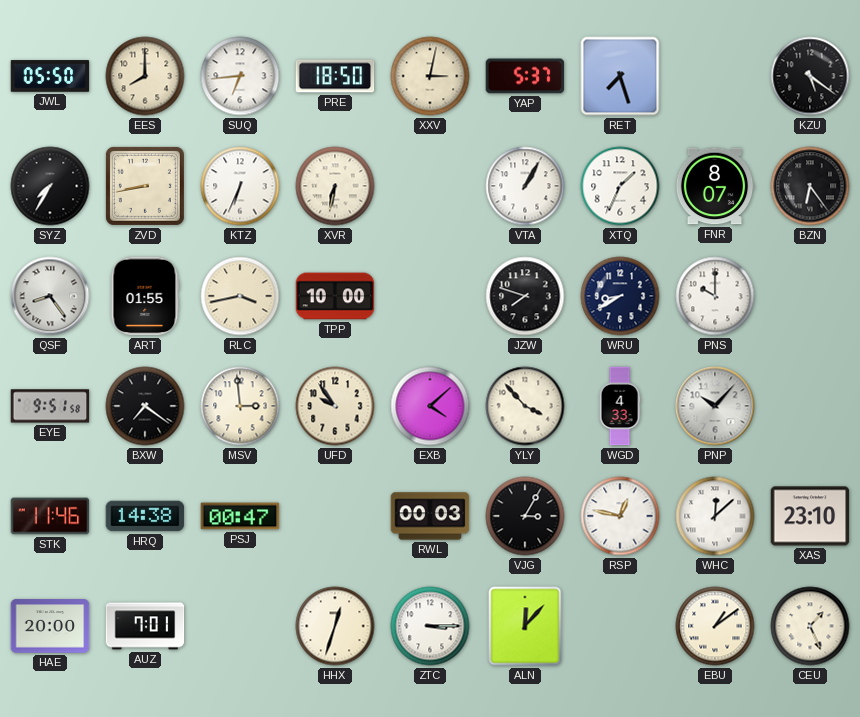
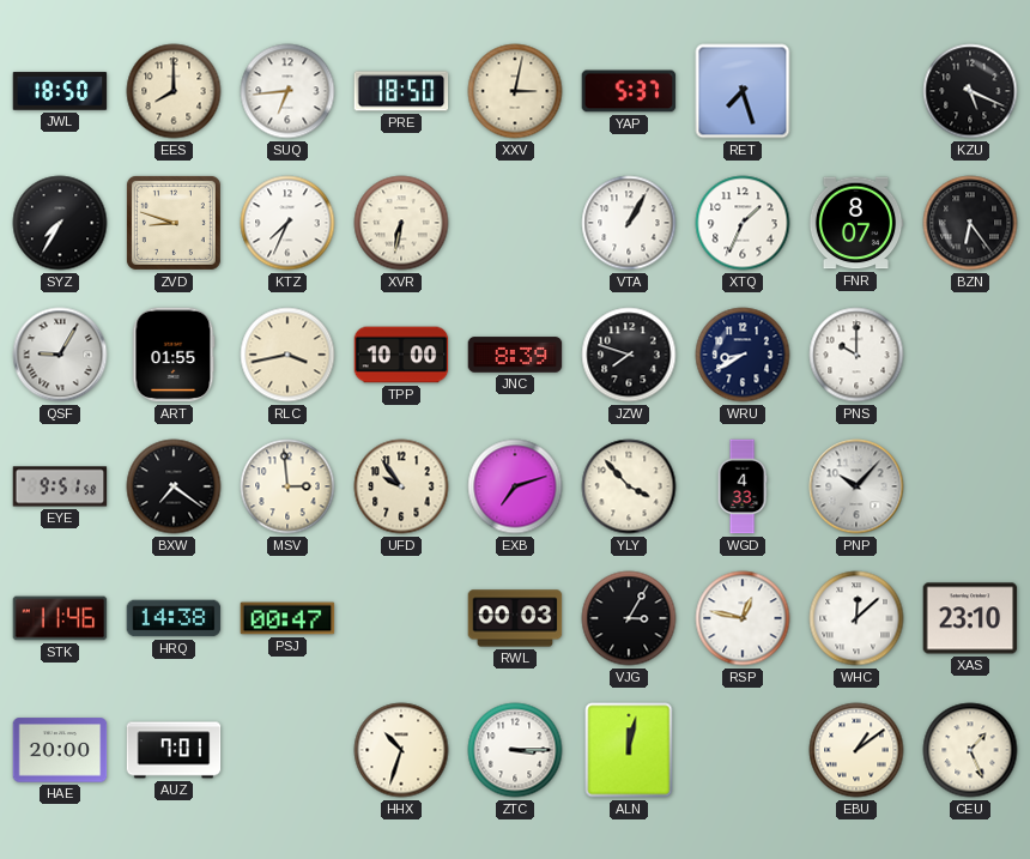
JWL: 05:50 -> 18:50
KZU: 5:21 -> 5:19
ZVD: 8:43 -> 8:48
KTZ: 6:34 -> 7:34
QSF: 8:24 -> 9:05
JNC: none -> 8:39
EXB: 4:08 -> 7:12
HHX: 12:33 -> 10:33
ALN: 12:07 -> 12:02
